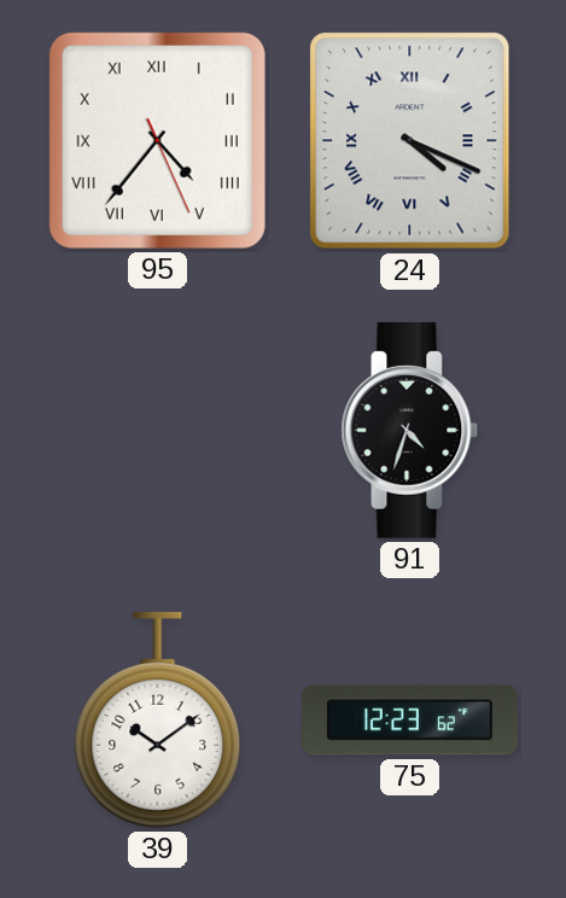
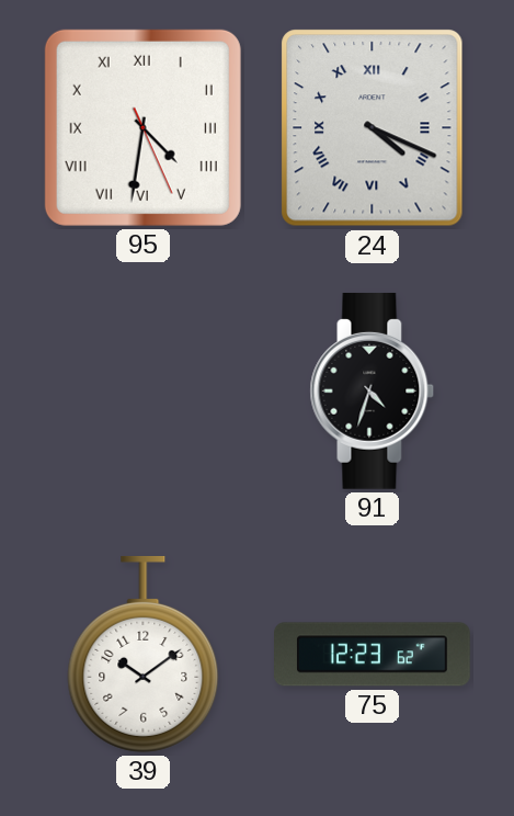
95: 4:36 -> 4:31
